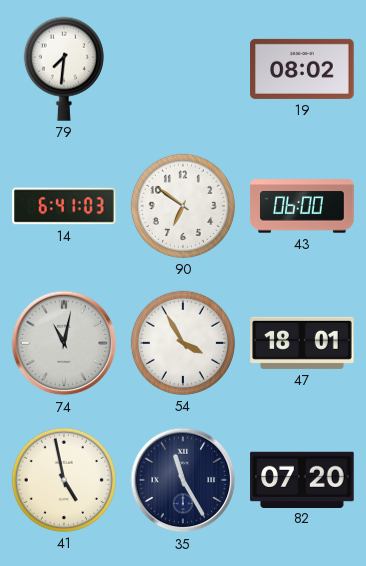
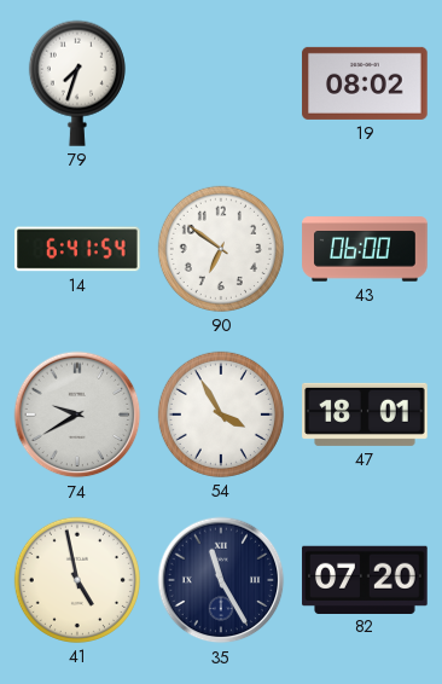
79: 7:31 -> 7:33
14: 6:41:03 -> 6:41:54
74: 11:02 -> 9:40
